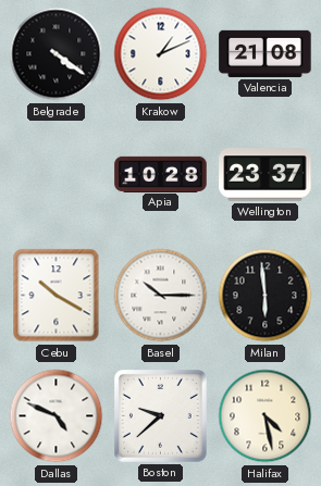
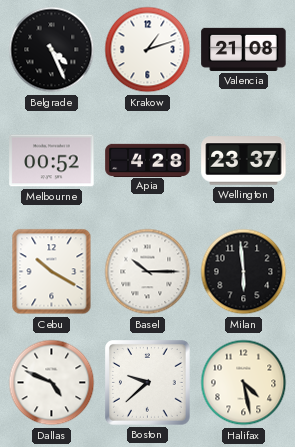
Belgrade: 4:21 -> 4:26
Krakow: 1:11 -> 1:12
Melbourne: none -> 00:52
Apia: 10:28 -> 4:28
